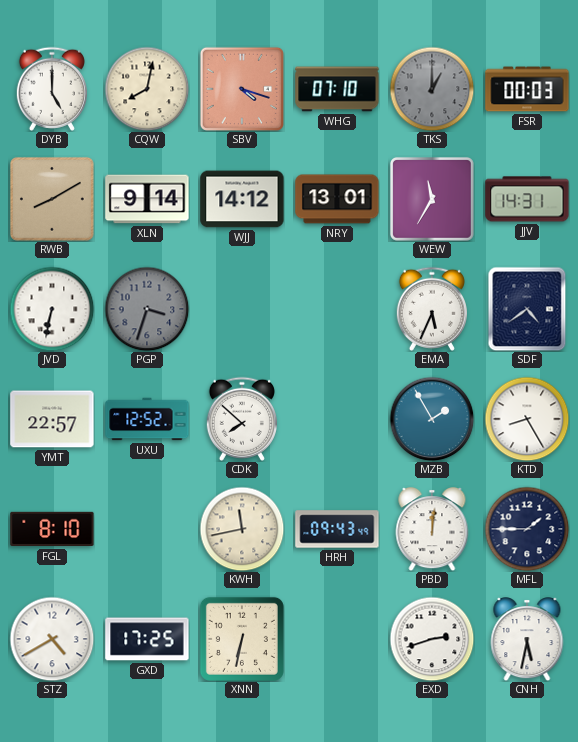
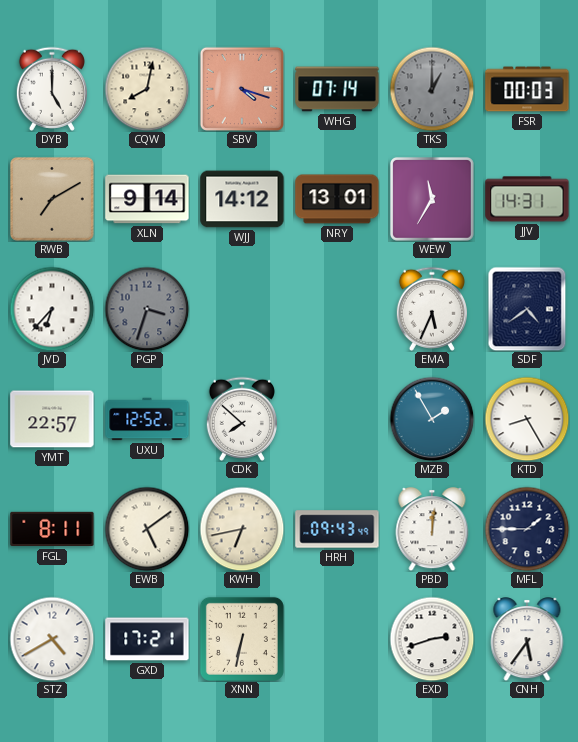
WHG: 07:10 -> 07:14
RWB: 8:10 -> 7:10
JVD: 6:32 -> 6:37
FGL: 8:10 -> 8:11
EWB: none -> 5:09
KWH: 11:43 -> 6:43
GXD: 17:25 -> 17:21
CNH: 5:32 -> 5:36
